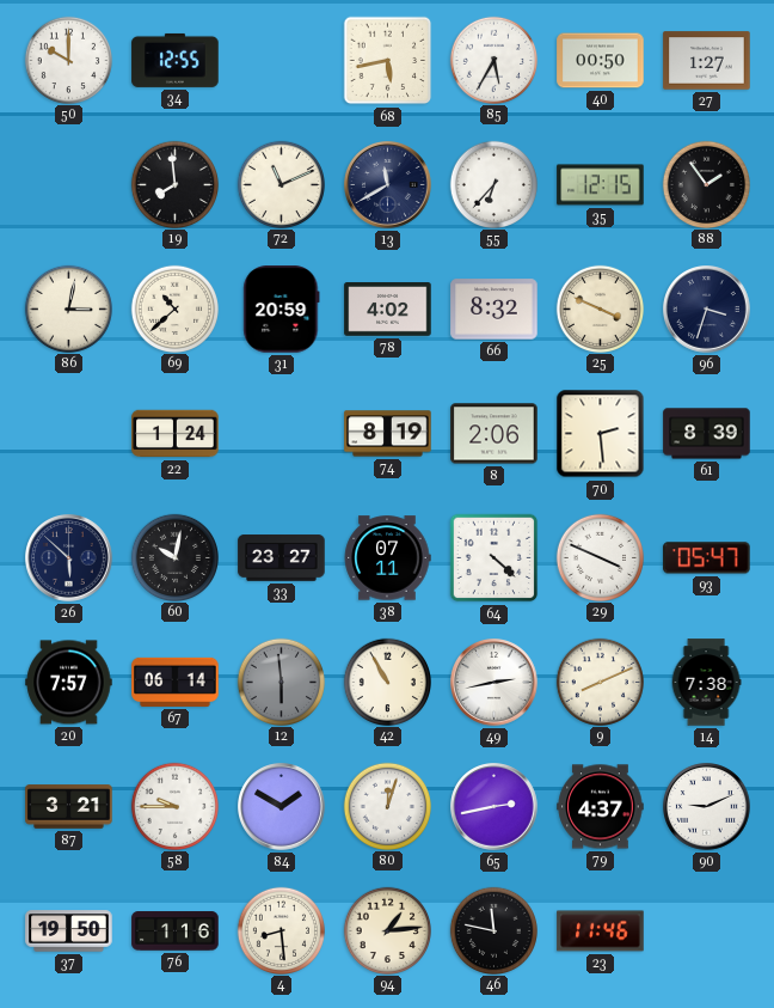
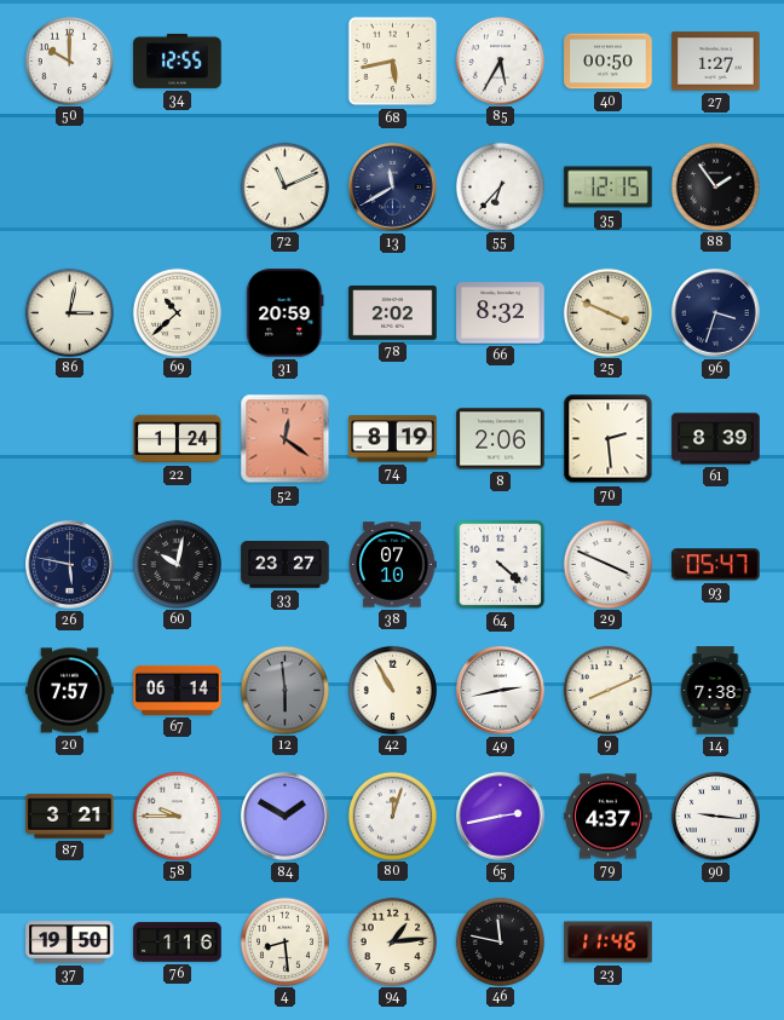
19: 7:59 -> none
78: 4:02 -> 2:02
52: none -> 12:21
26: 5:52 -> 5:47
38: 07:11 -> 07:10
90: 9:11 -> 9:16
